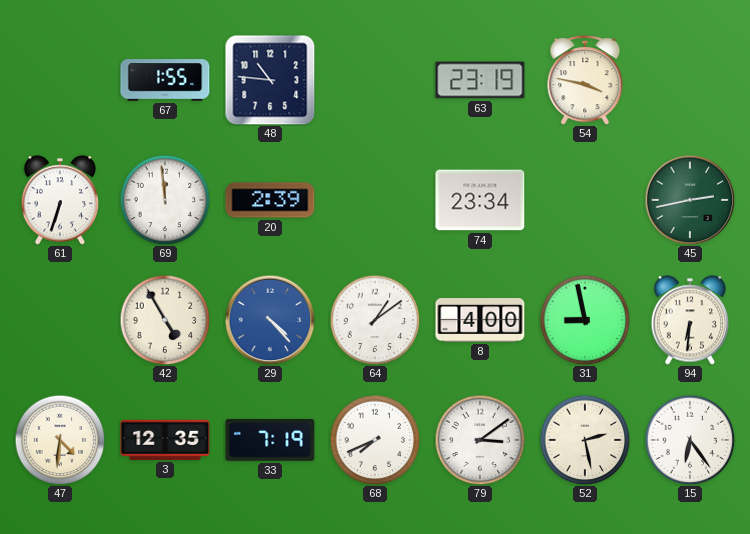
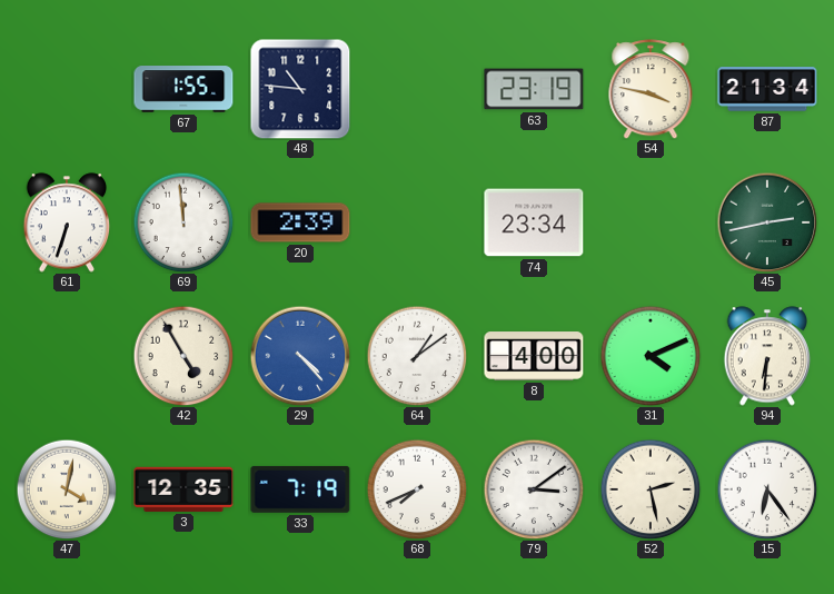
87: none -> 21:34
31: 8:58 -> 4:11
47: 4:31 -> 4:02
